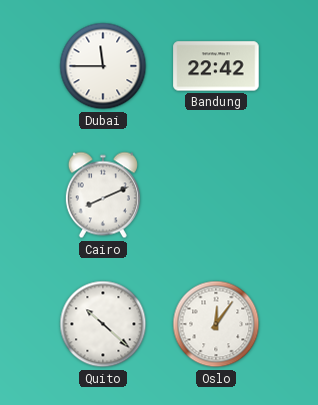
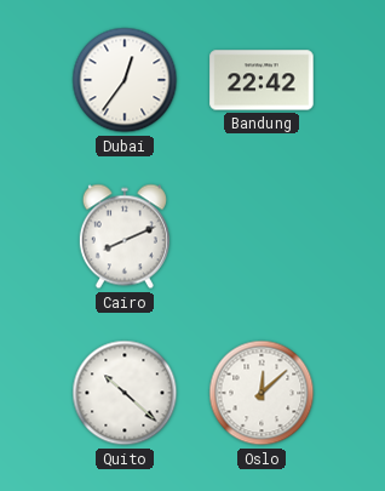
Dubai: 11:45 -> 12:36
Oslo: 12:06 -> 12:08
